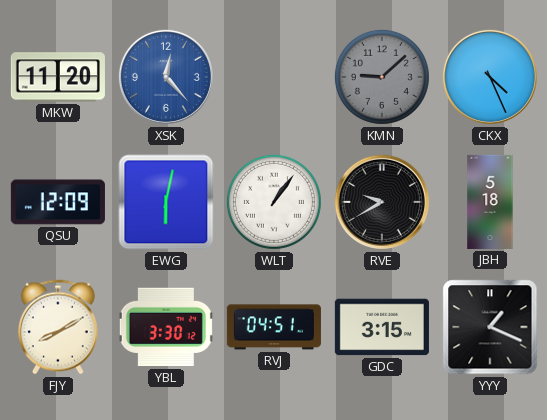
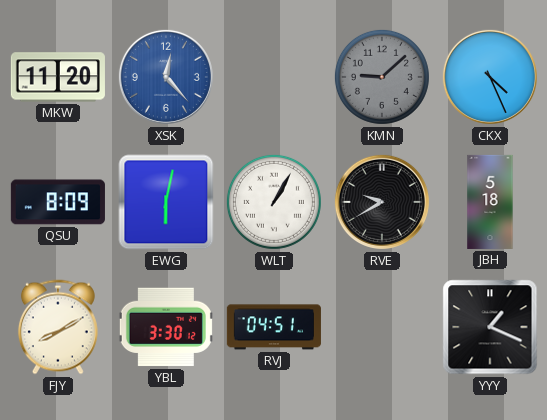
QSU: 12:09 -> 8:09
WLT: 1:06 -> 1:05
GDC: 3:15 -> none
